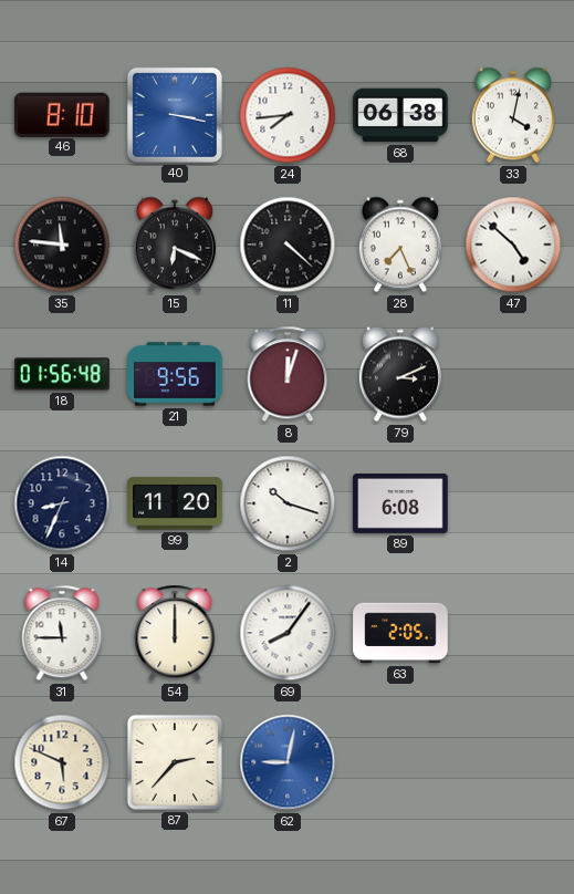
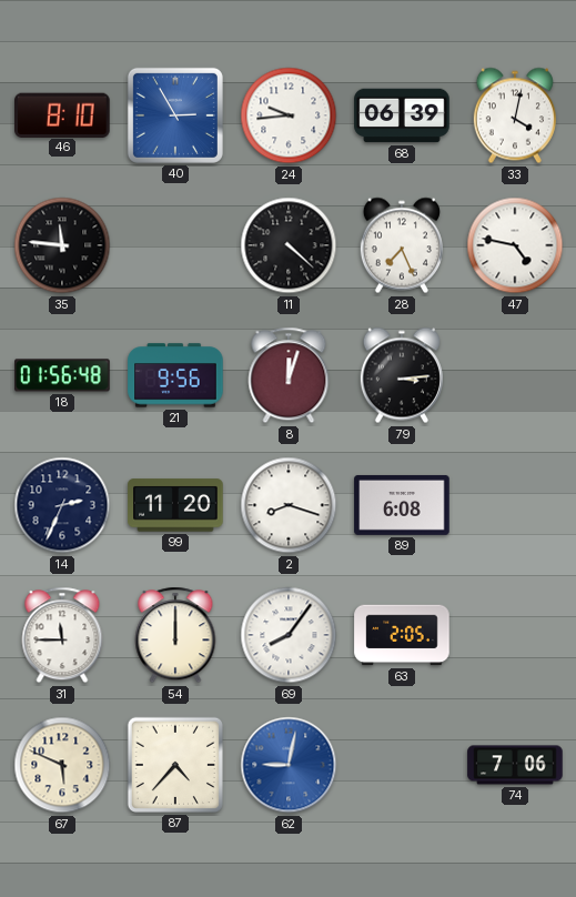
40: 3:17 -> 2:55
24: 7:44 -> 9:44
68: 06:38 -> 06:39
15: 6:19 -> none
47: 4:52 -> 4:47
79: 3:11 -> 3:14
14: 8:34 -> 2:34
2: 10:18 -> 8:18
87: 2:37 -> 4:37
74: none -> 7:06
